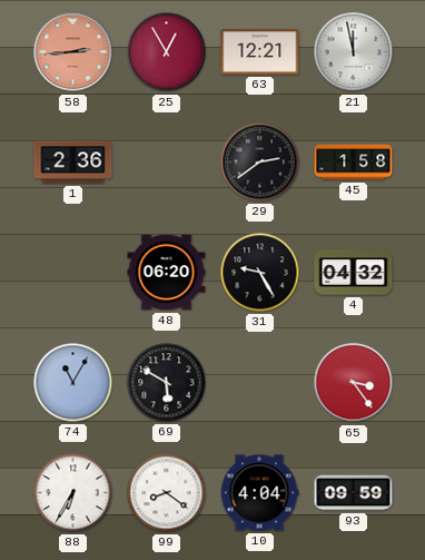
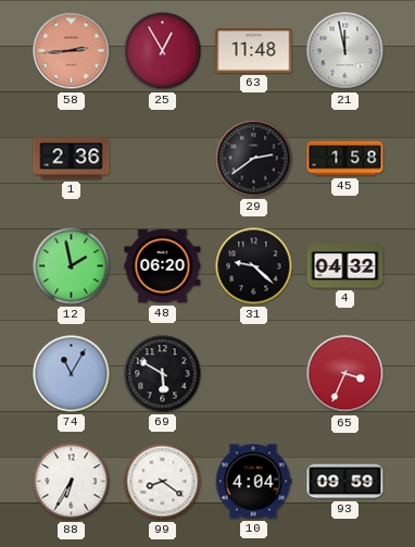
63: 12:21 -> 11:48
12: none -> 1:58
31: 9:25 -> 9:22
65: 3:24 -> 3:34
